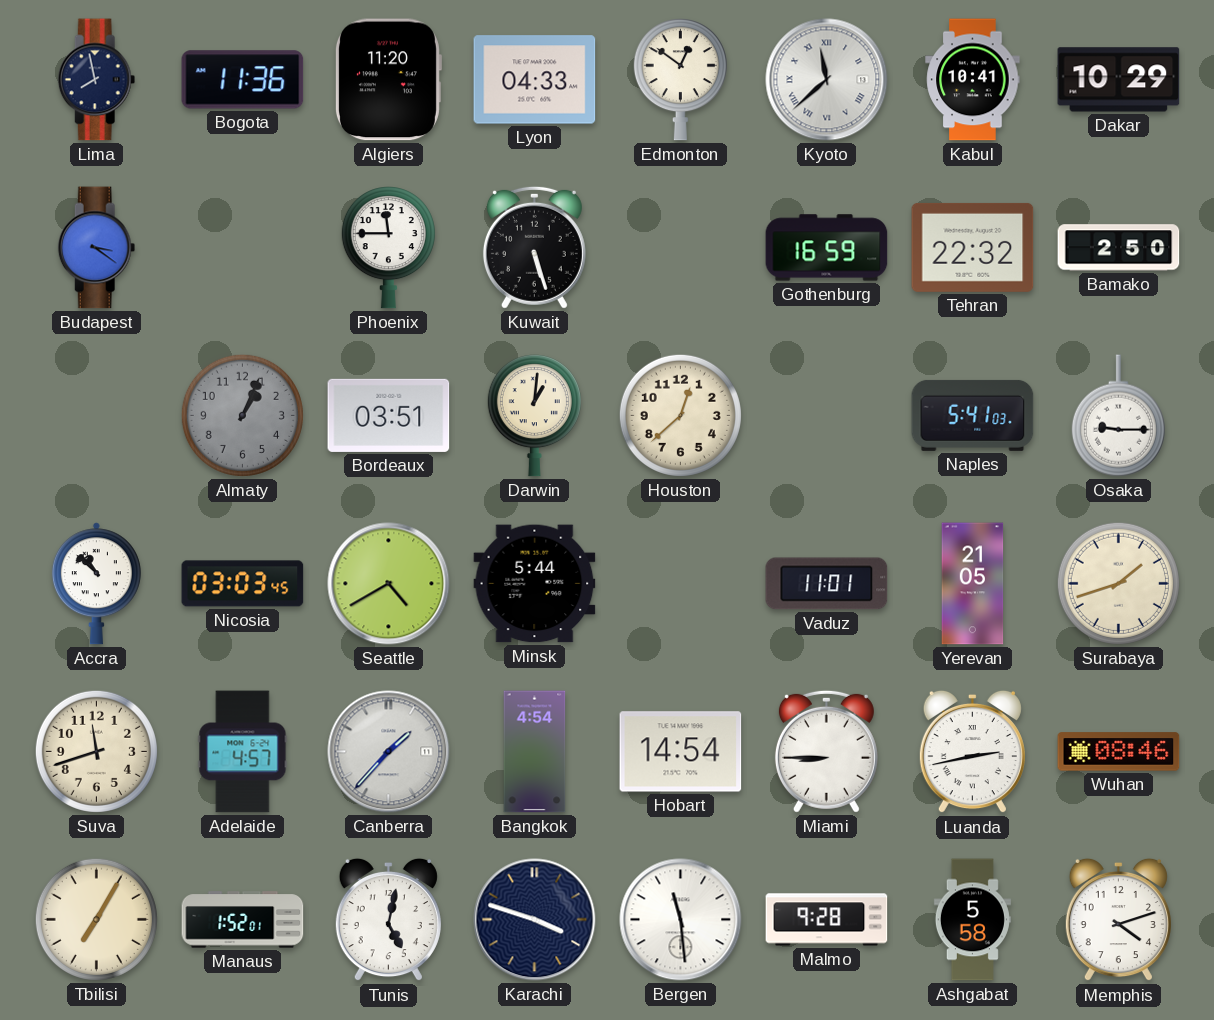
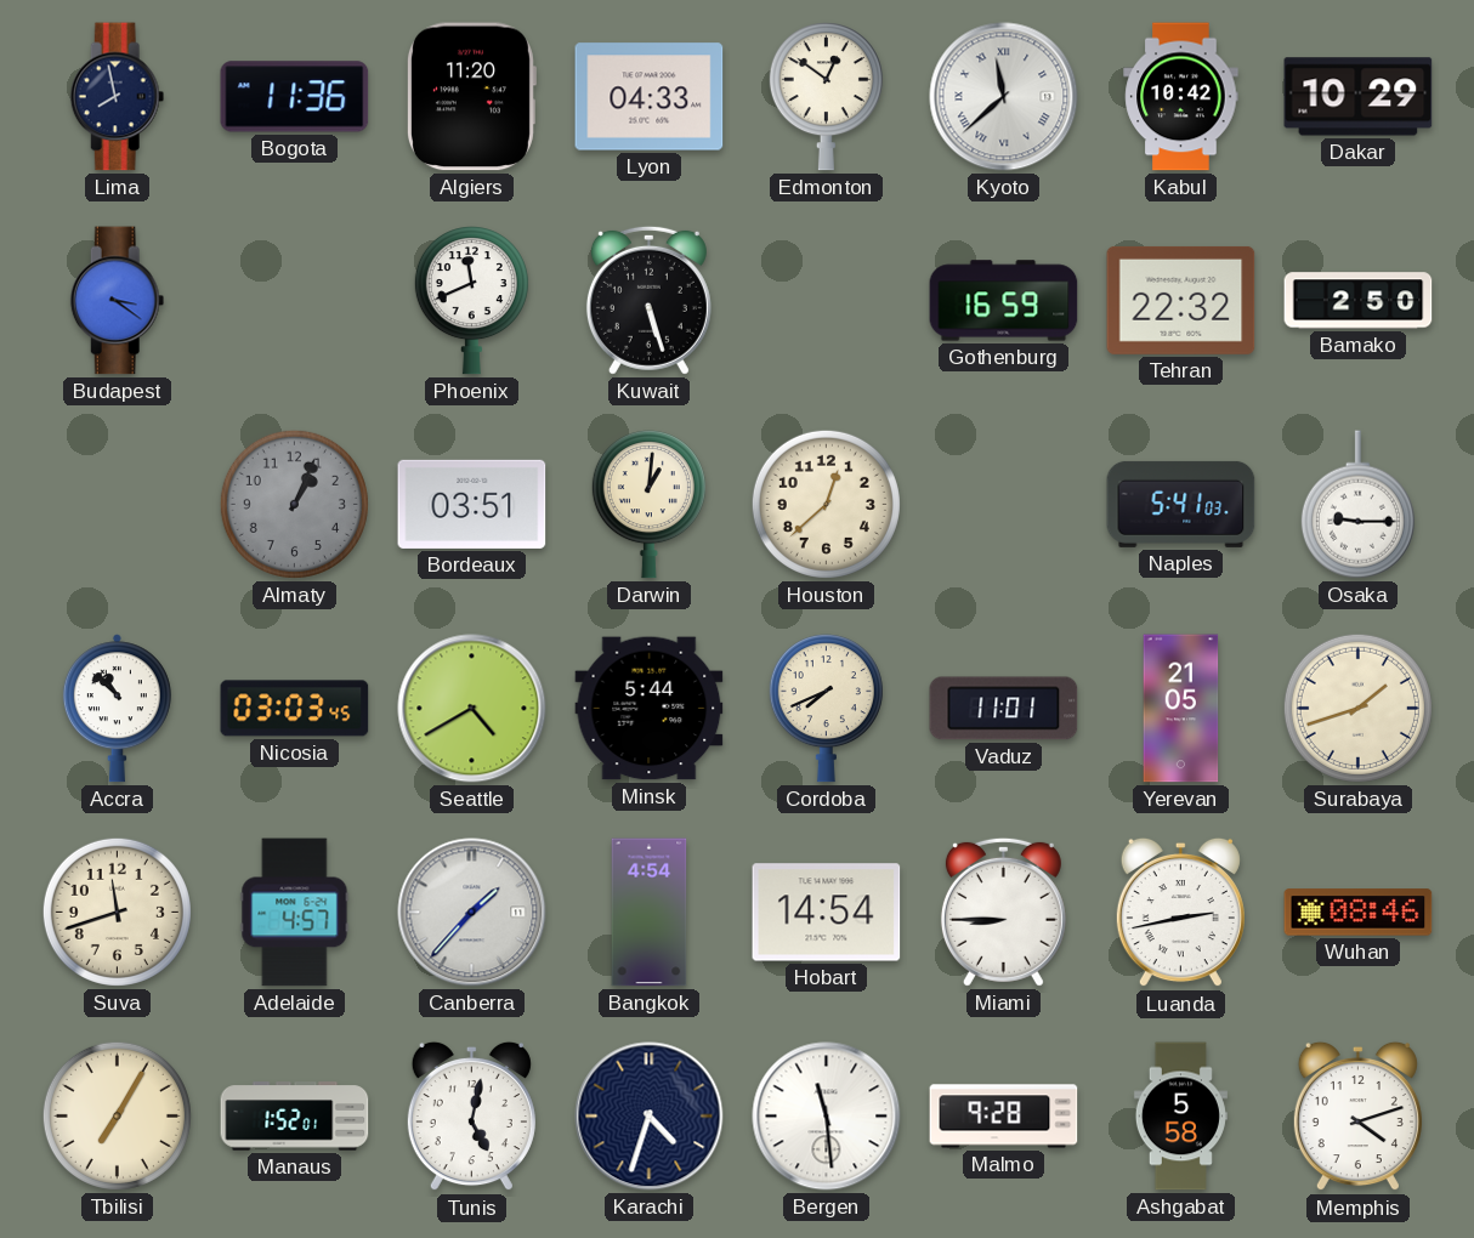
Kabul: 10:41 -> 10:42
Phoenix: 11:45 -> 11:41
Cordoba: none -> 7:41
Karachi: 3:48 -> 4:33
